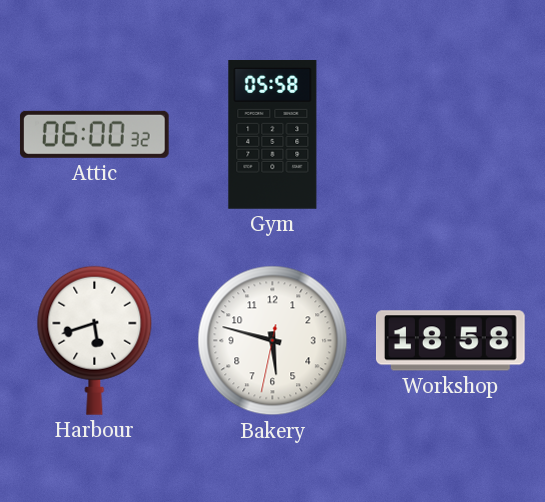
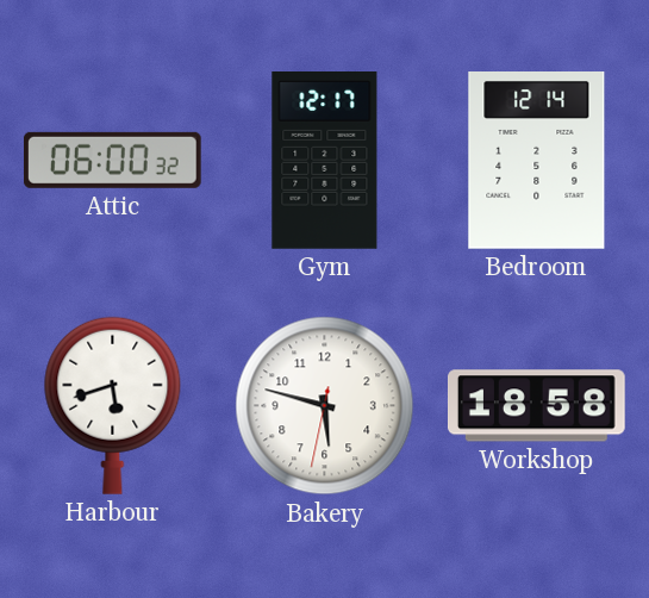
Gym: 05:58 -> 12:17
Bedroom: none -> 12:14
